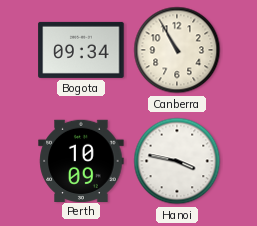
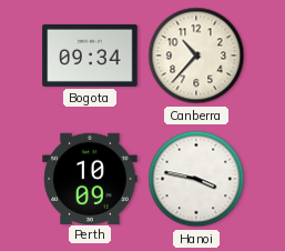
Canberra: 10:55 -> 10:37
